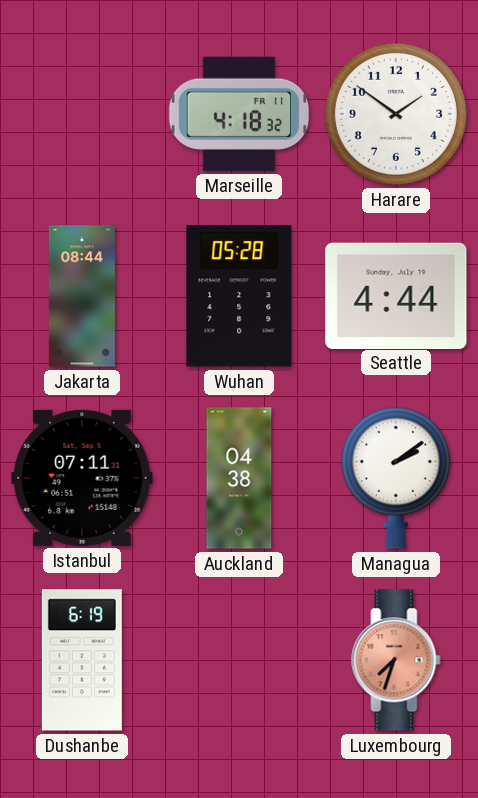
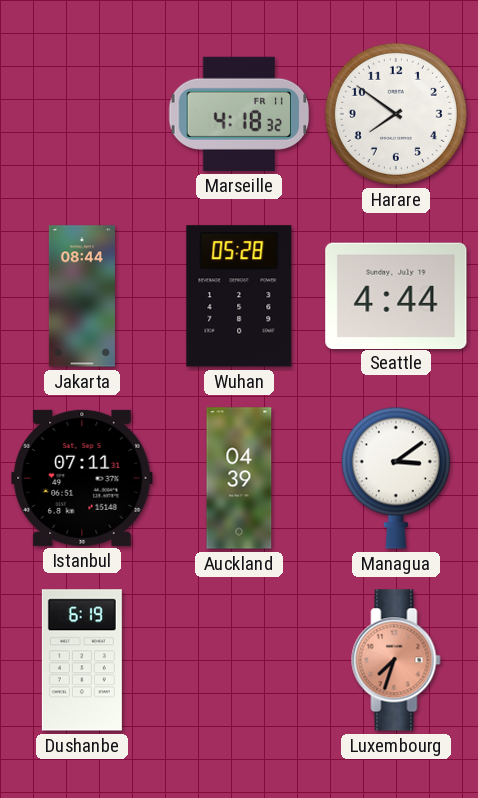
Harare: 1:51 -> 7:51
Auckland: 04:38 -> 04:39
Managua: 2:09 -> 3:09
